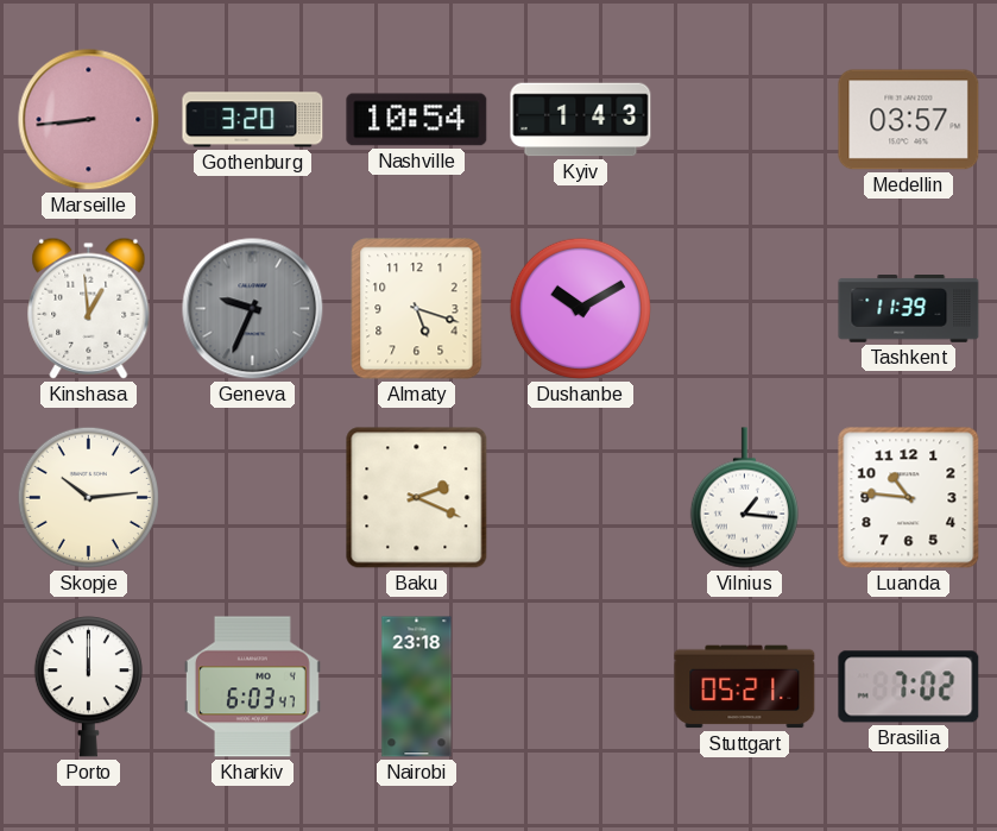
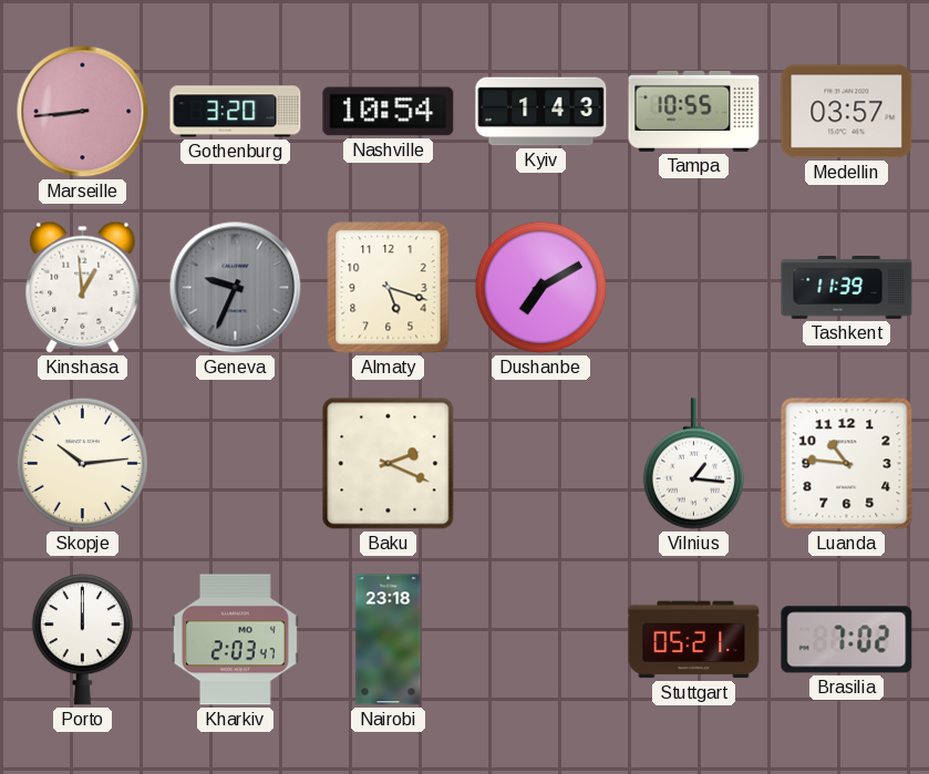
Tampa: none -> 10:55
Dushanbe: 10:10 -> 7:10
Kharkiv: 6:03 -> 2:03
